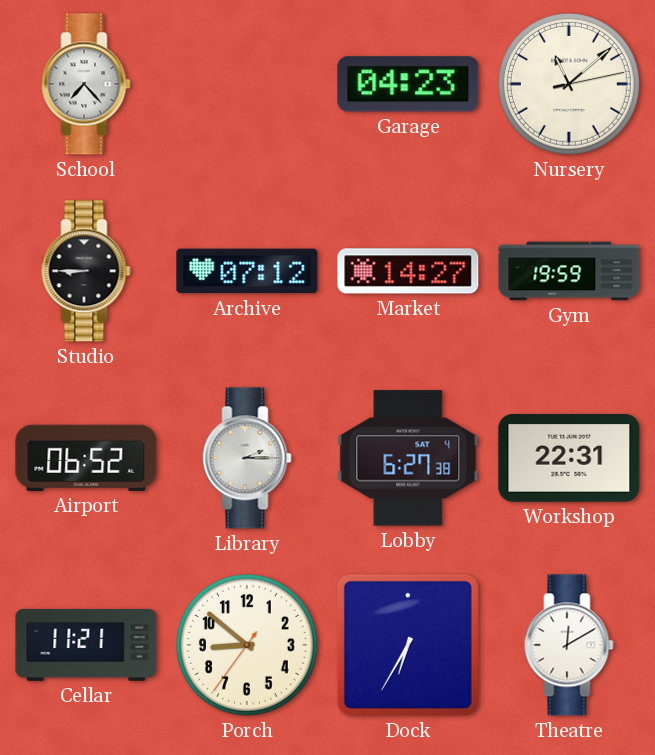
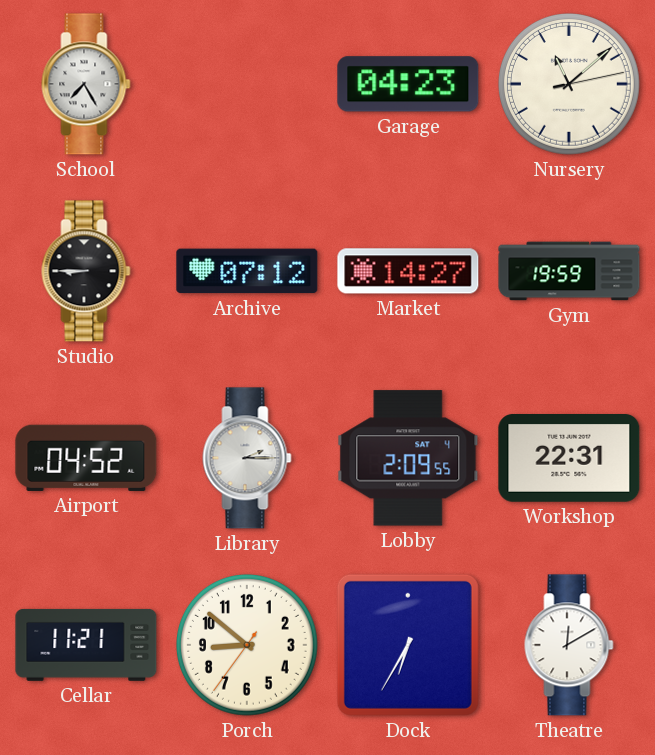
School: 7:23 -> 7:25
Airport: 06:52 -> 04:52
Lobby: 6:27 -> 2:09
